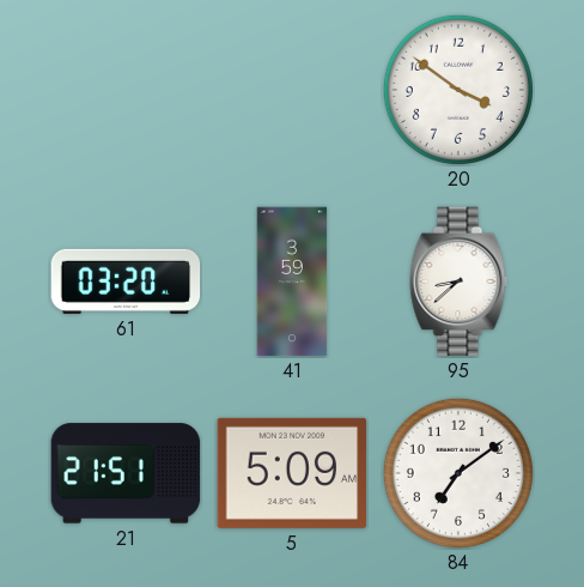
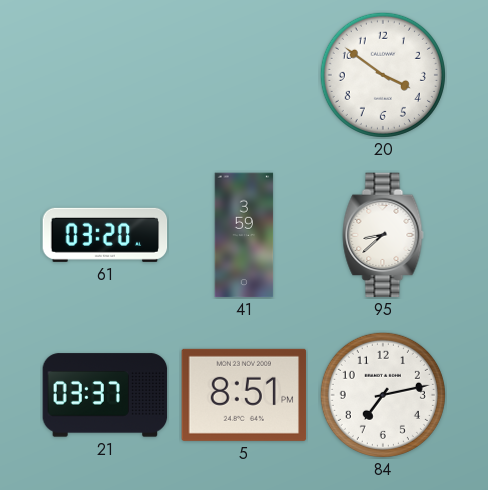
21: 21:51 -> 03:37
5: 5:09 -> 8:51
84: 7:09 -> 7:13
